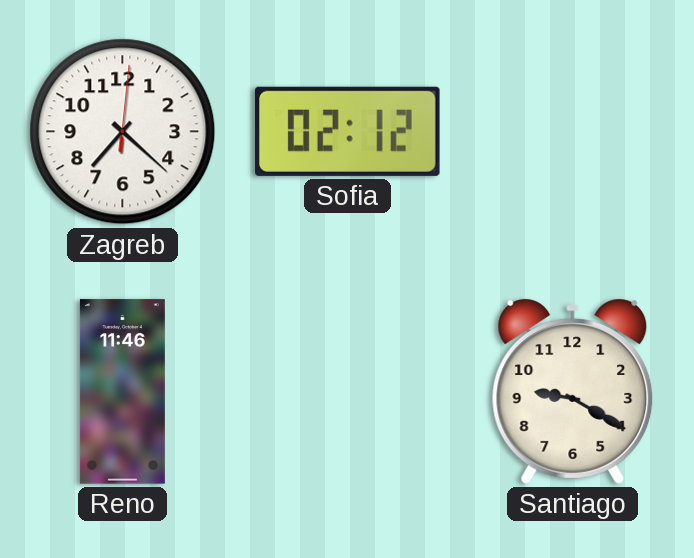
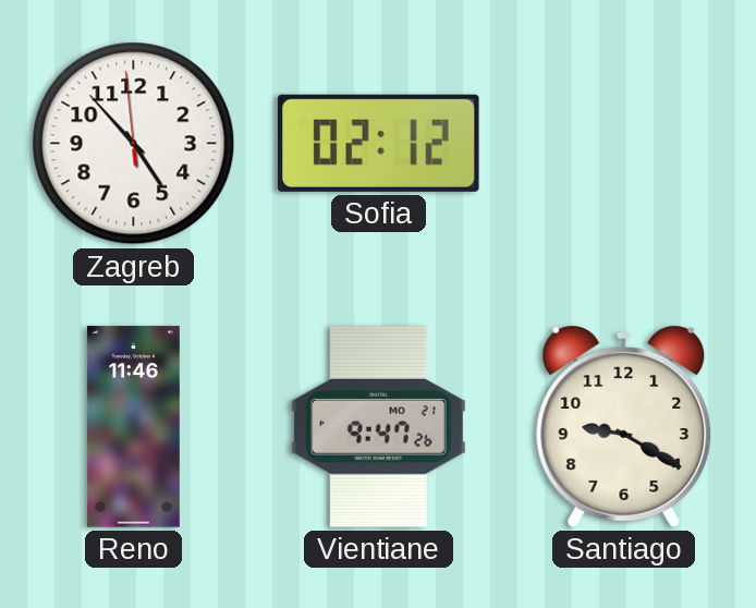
Zagreb: 7:22 -> 4:52
Vientiane: none -> 9:47
